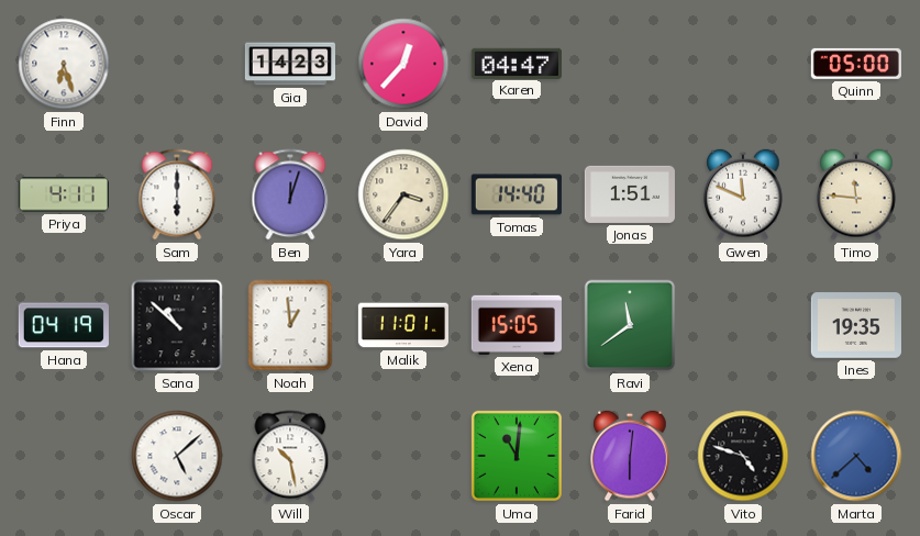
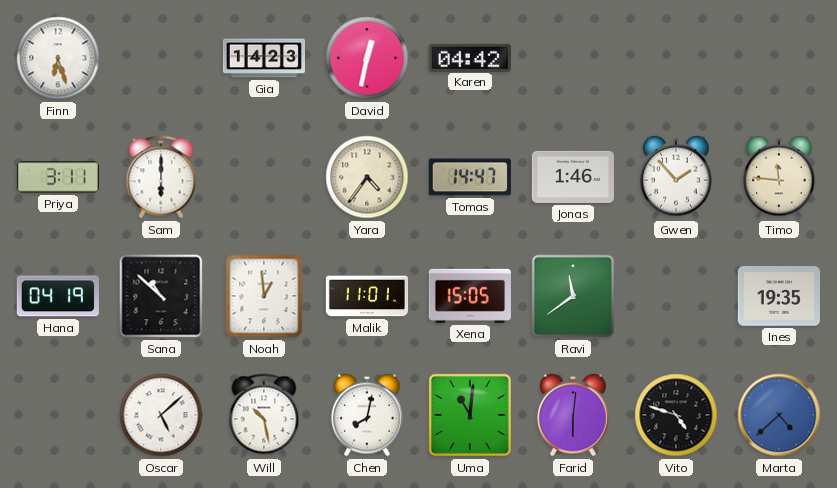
David: 12:37 -> 12:32
Karen: 04:47 -> 04:42
Quinn: 05:00 -> none
Priya: 4:11 -> 3:11
Ben: 12:03 -> none
Yara: 3:36 -> 4:36
Tomas: 14:40 -> 14:47
Jonas: 1:51 -> 1:46
Gwen: 11:49 -> 1:53
Chen: none -> 8:02
